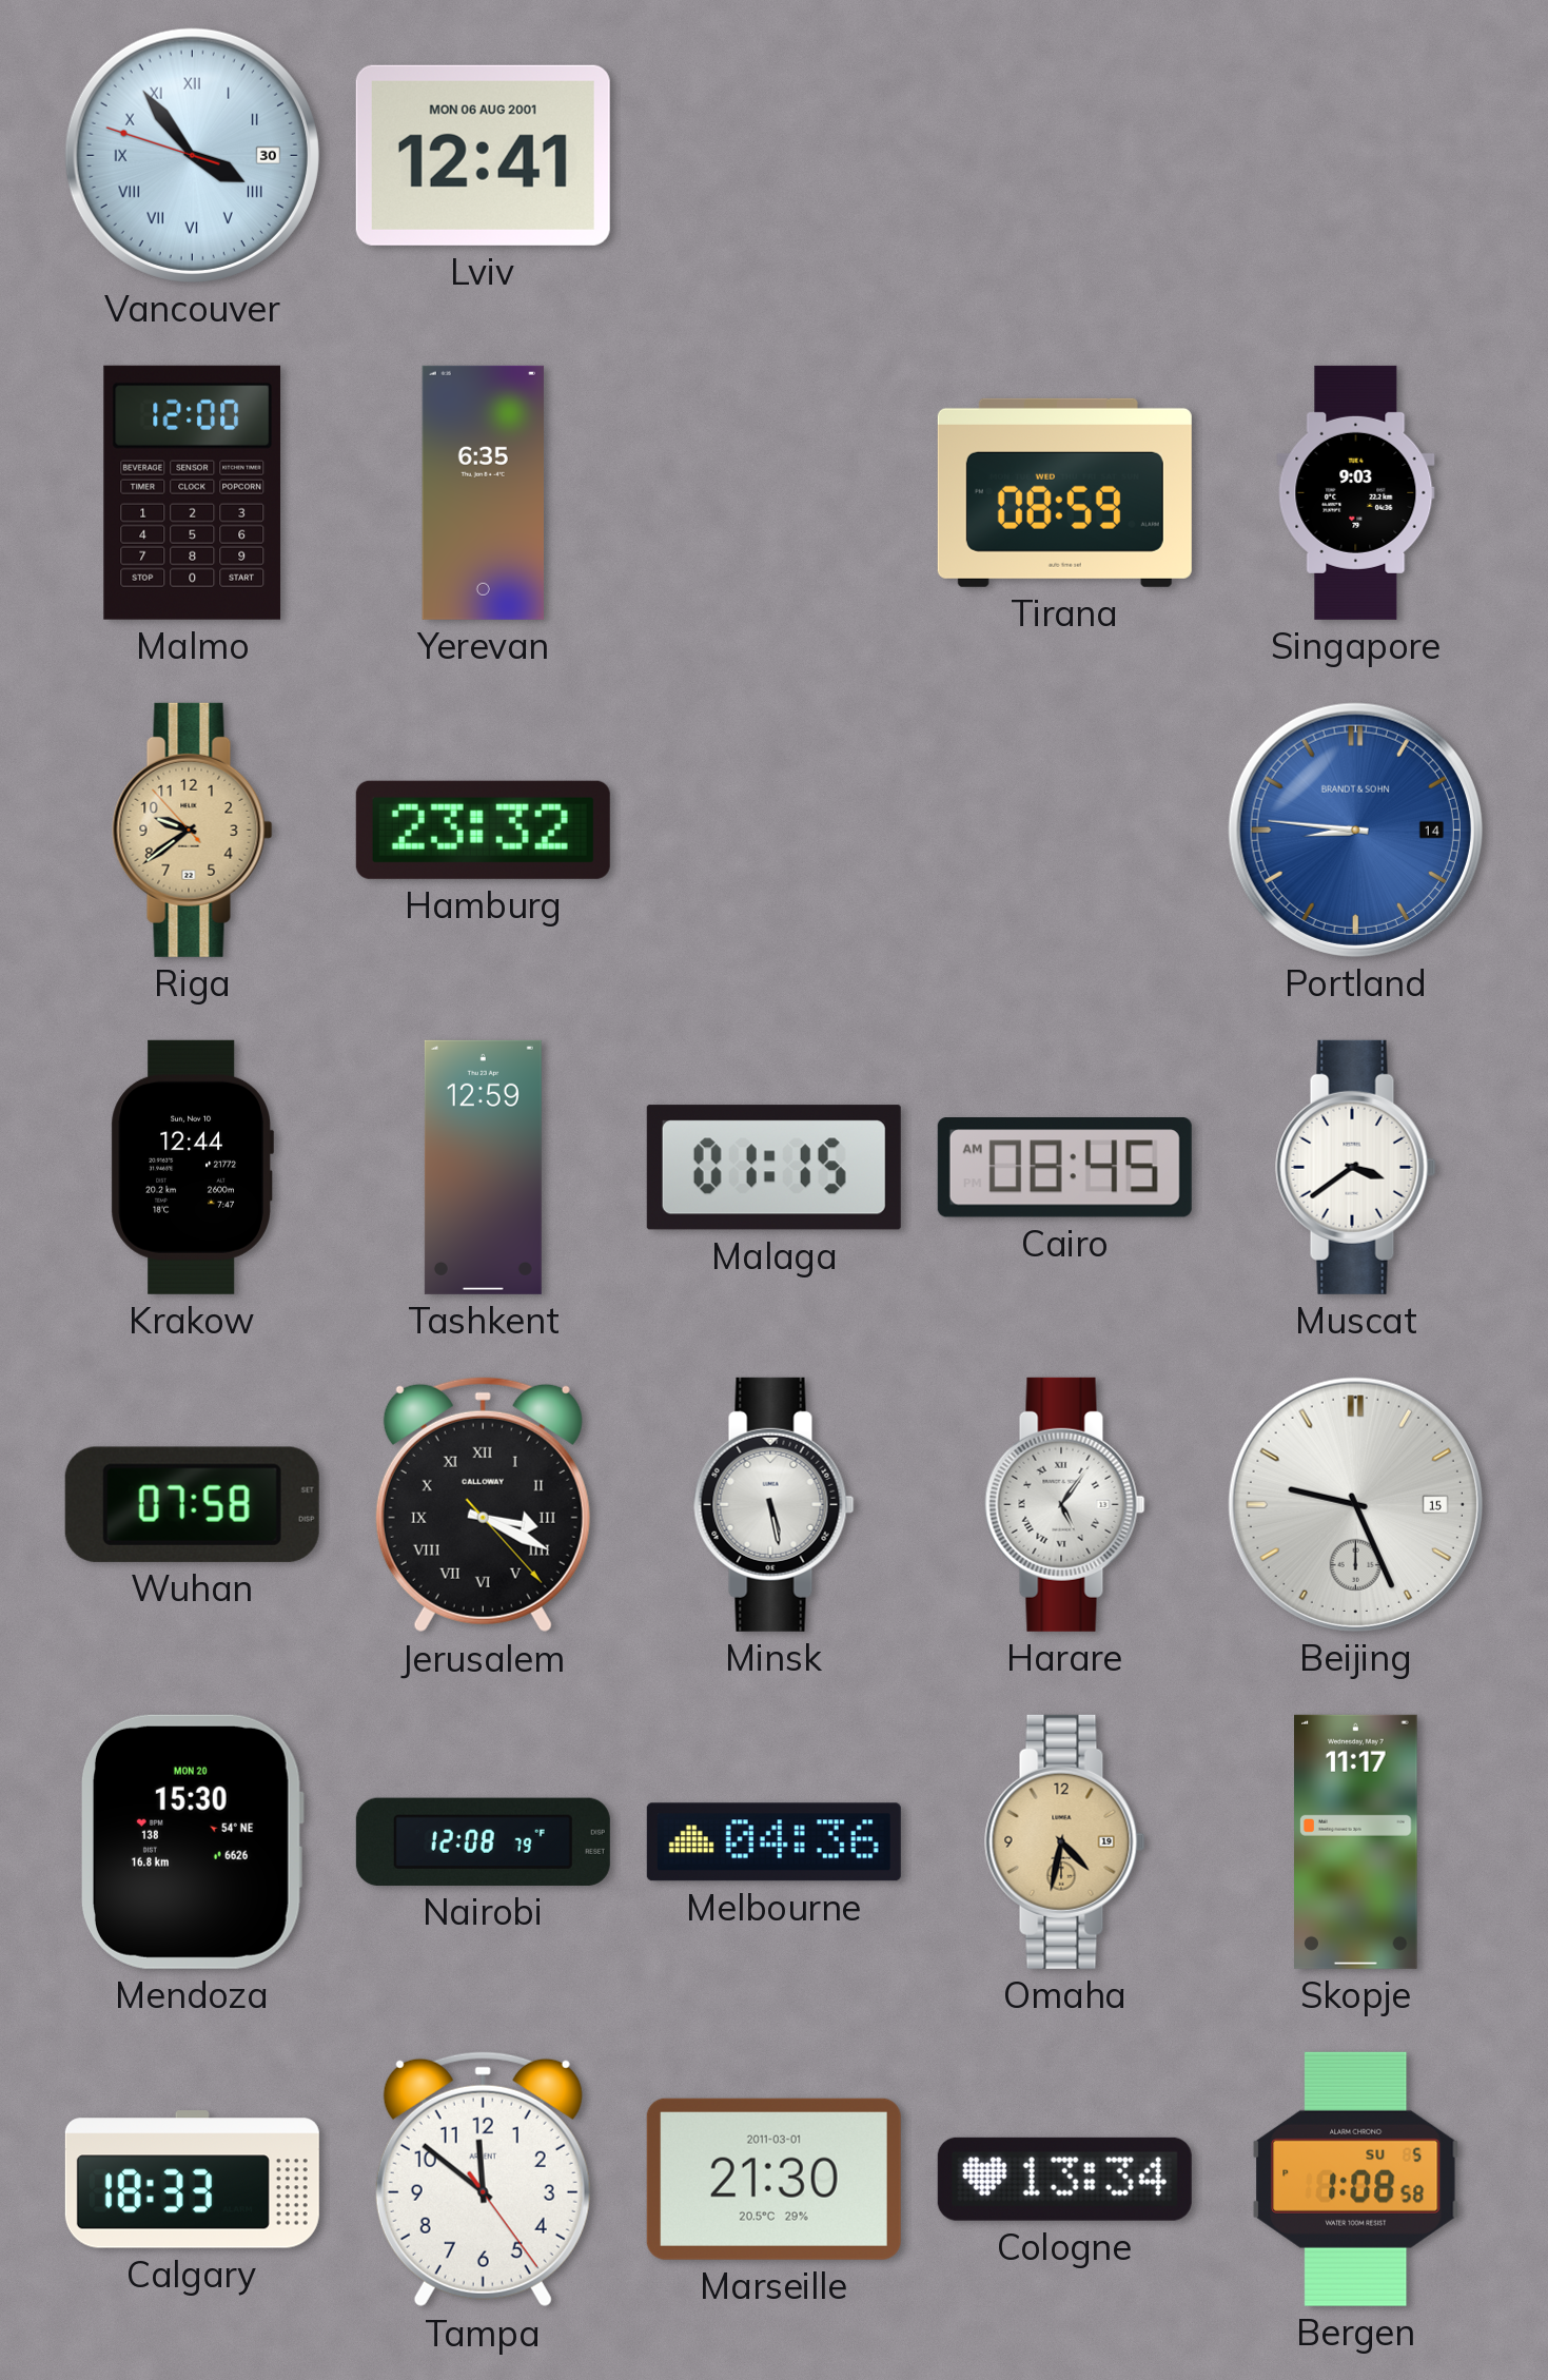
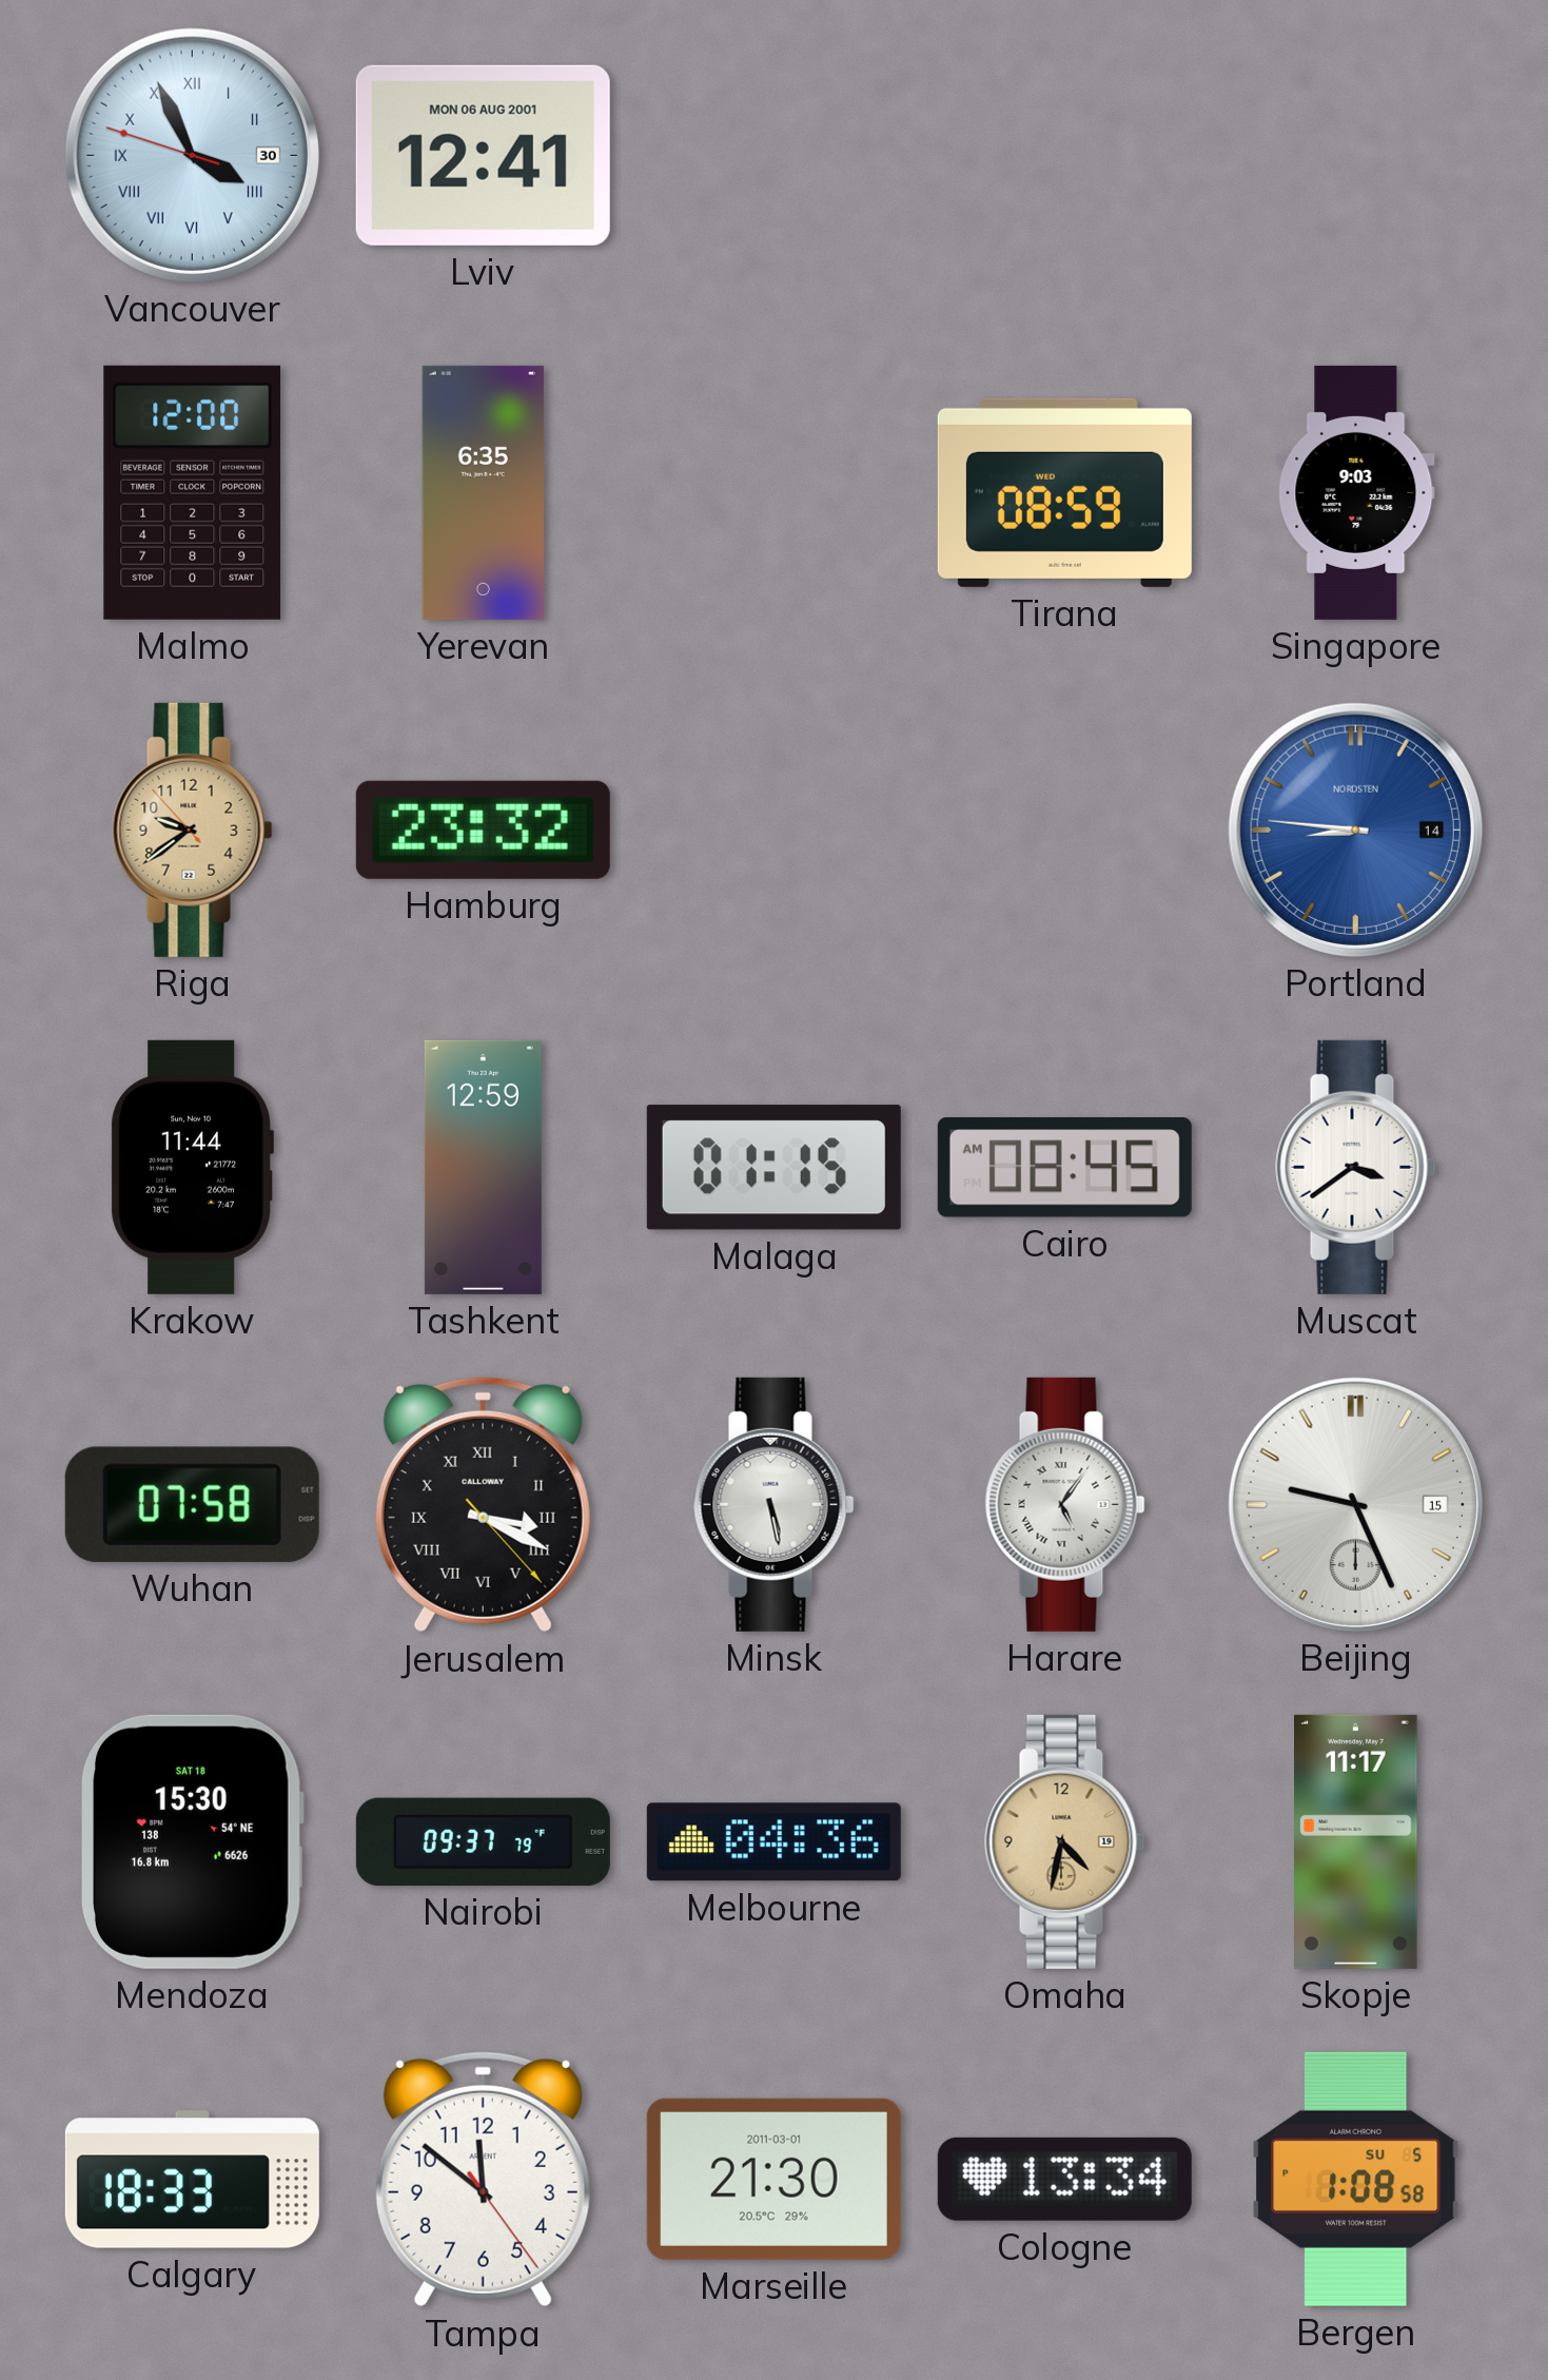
Vancouver: 3:53 -> 3:55
Portland brand: BRANDT & SOHN -> NORDSTEN
Krakow: 12:44 -> 11:44
Mendoza date: MON 20 -> SAT 18
Nairobi: 12:08 -> 09:37
